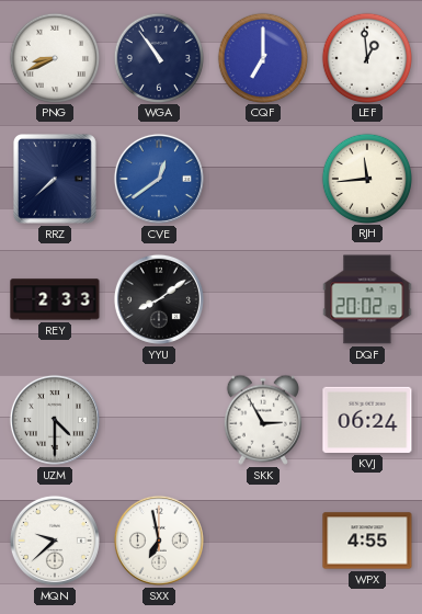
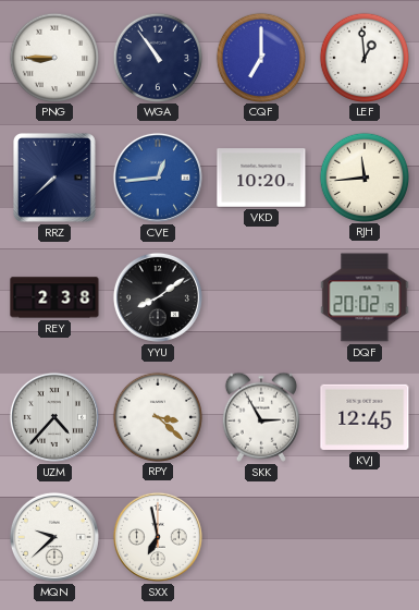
PNG: 8:41 -> 8:45
CVE: 12:39 -> 12:44
VKD: none -> 10:20
REY: 2:33 -> 2:38
UZM: 4:30 -> 4:37
RPY: none -> 3:22
KVJ: 06:24 -> 12:45
WPX: 4:55 -> none
